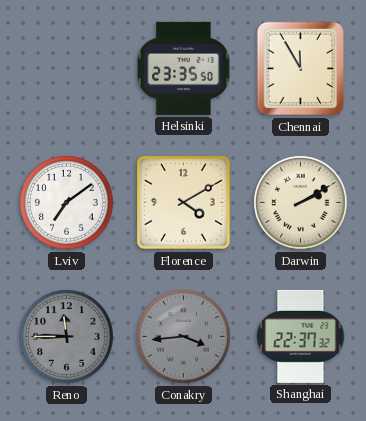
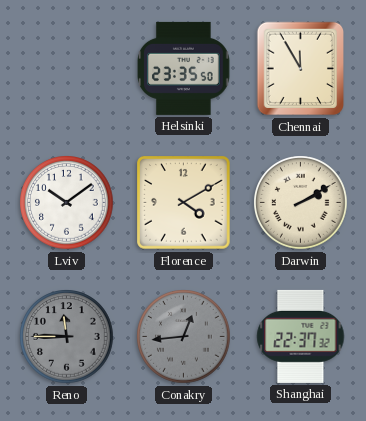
Lviv: 7:09 -> 10:09
Conakry: 3:44 -> 12:44
